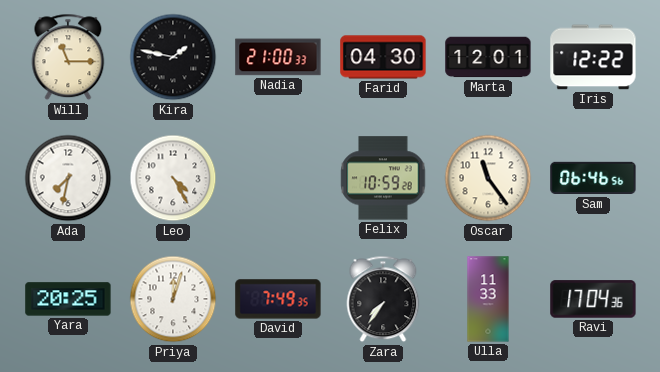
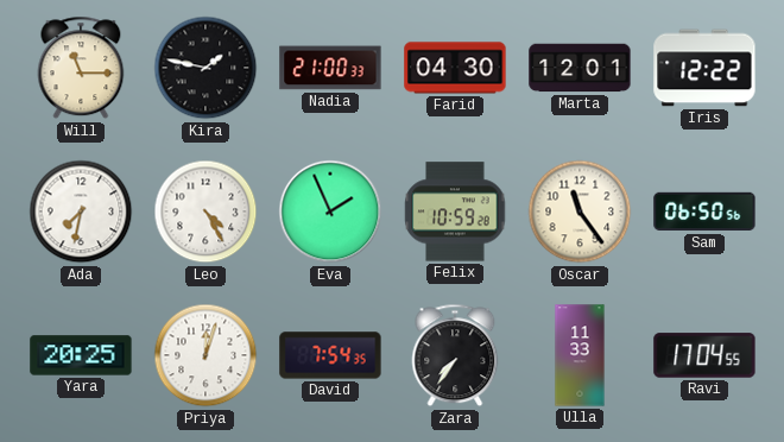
Eva: none -> 1:56
Sam: 06:46 -> 06:50
David: 7:49 -> 7:54
Ravi: 17:04:36 -> 17:04:55
